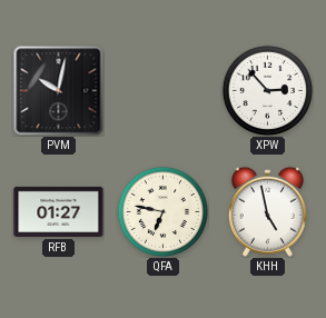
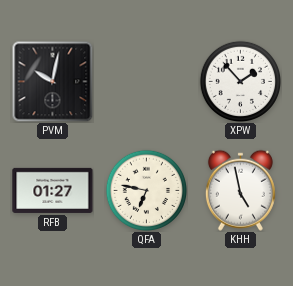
XPW: 2:53 -> 1:53
